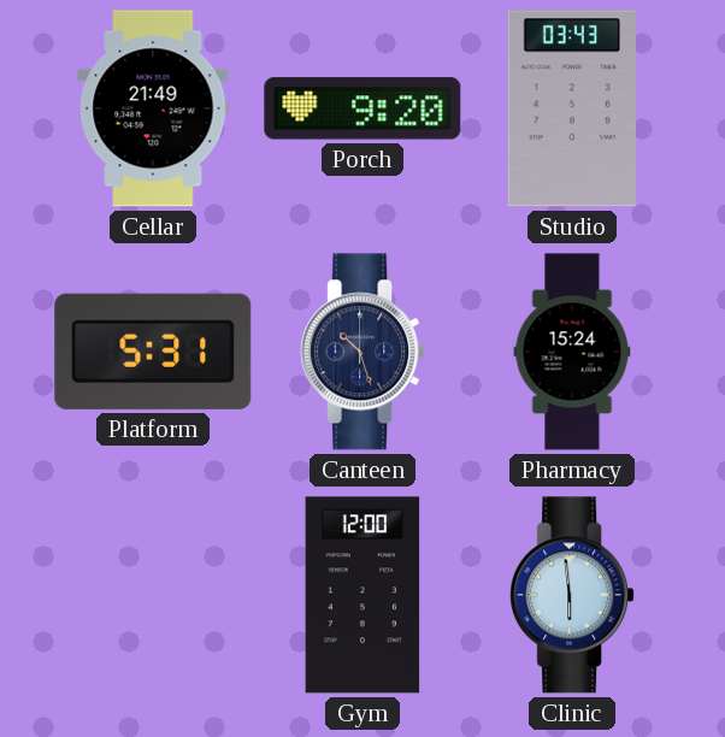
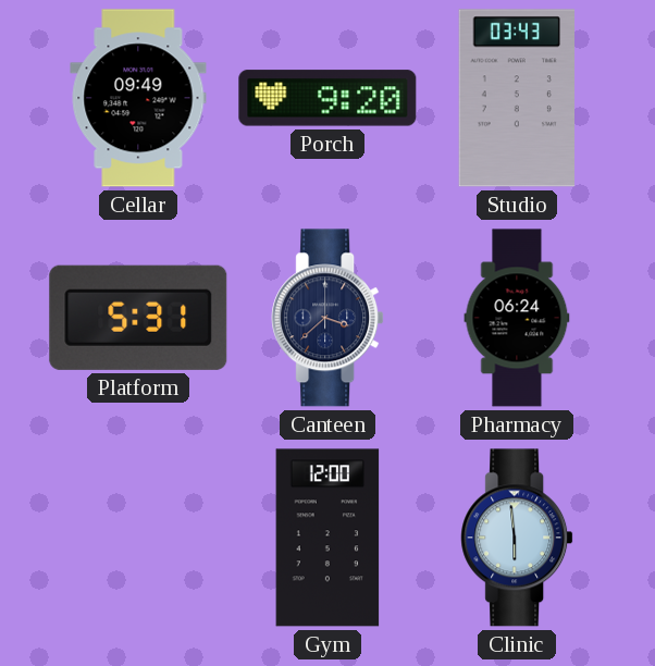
Cellar: 21:49 -> 09:49
Canteen: 10:27 -> 3:38
Pharmacy: 15:24 -> 06:24
